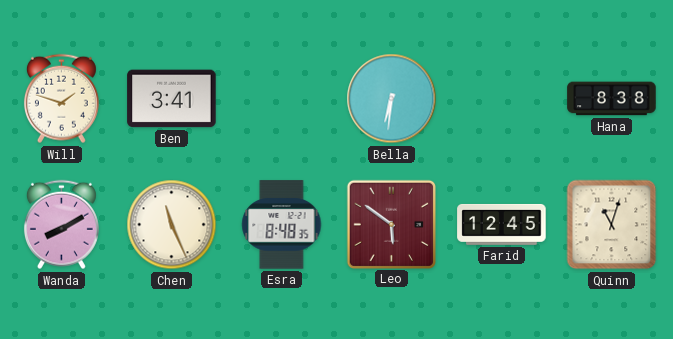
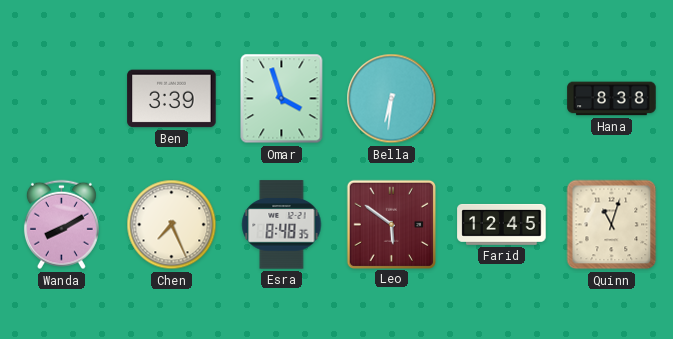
Will: 1:48 -> none
Ben: 3:41 -> 3:39
Omar: none -> 3:57
Chen: 11:26 -> 7:26
